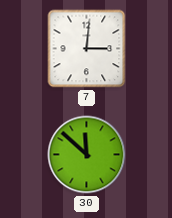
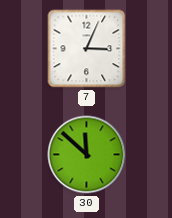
7: 3:01 -> 3:04
